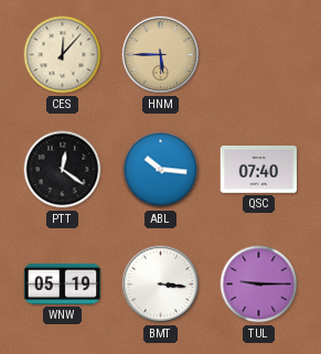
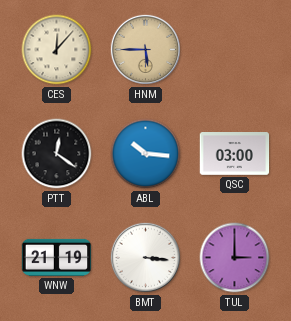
QSC: 07:40 -> 03:00
WNW: 05:19 -> 21:19
TUL: 9:15 -> 3:00
